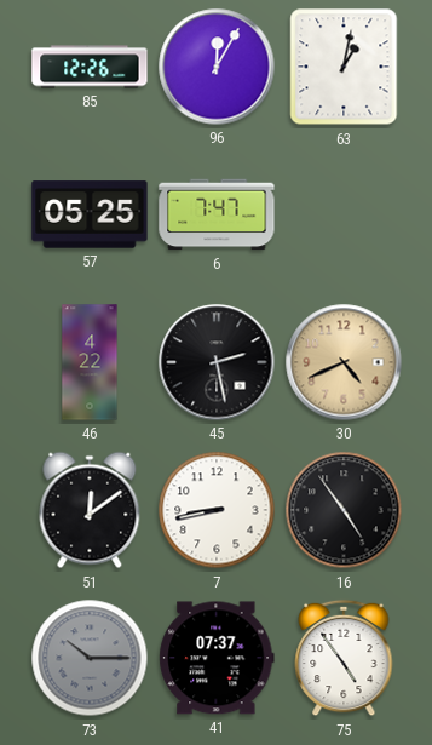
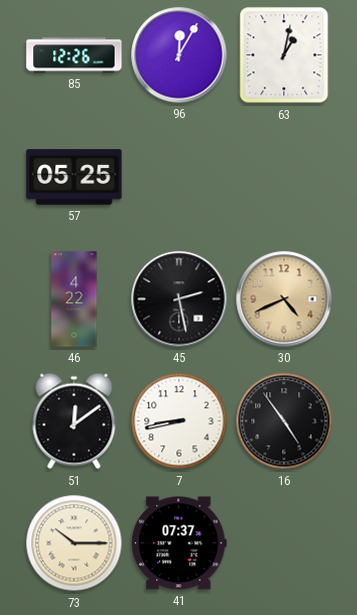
6: 7:47 -> none
73 dial: grey -> cream
75: 4:54 -> none
